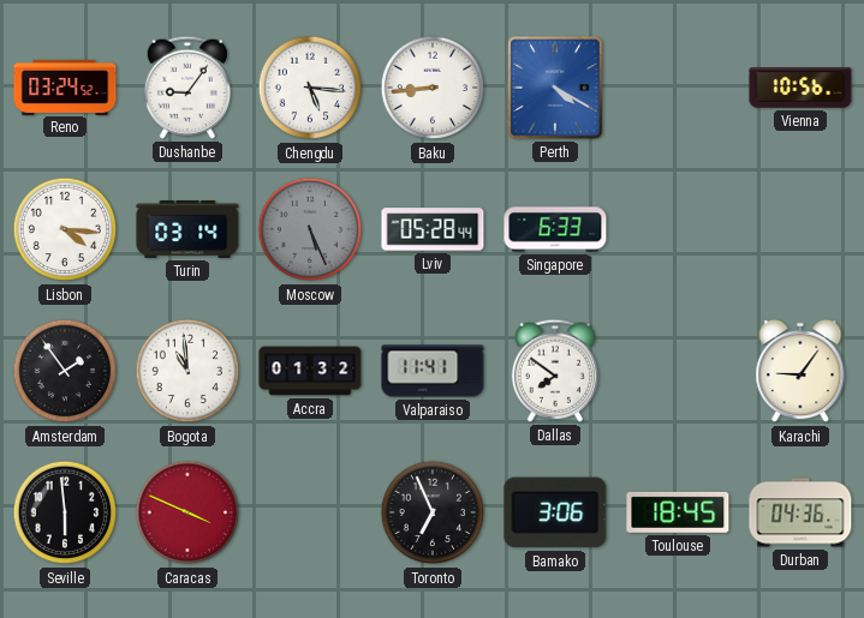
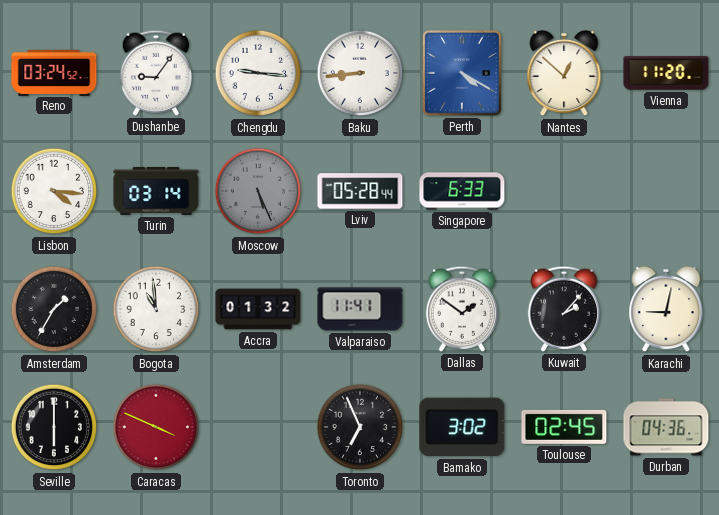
Chengdu: 5:16 -> 9:16
Nantes: none -> 12:52
Vienna: 10:56 -> 11:20
Amsterdam: 1:54 -> 1:35
Dallas: 7:51 -> 1:51
Kuwait: none -> 2:07
Karachi: 9:06 -> 9:02
Seville: 5:59 -> 6:00
Bamako: 3:06 -> 3:02
Toulouse: 18:45 -> 02:45
